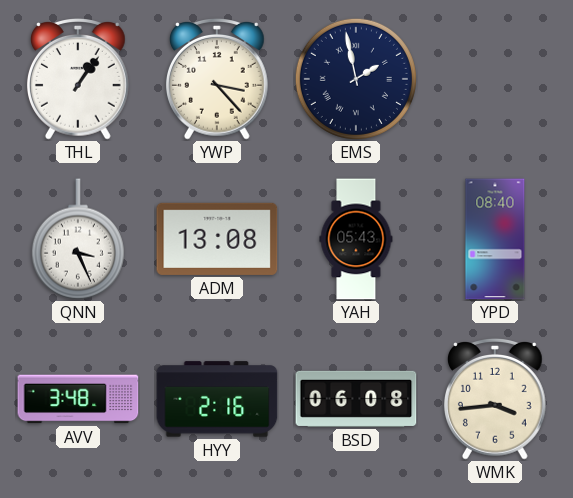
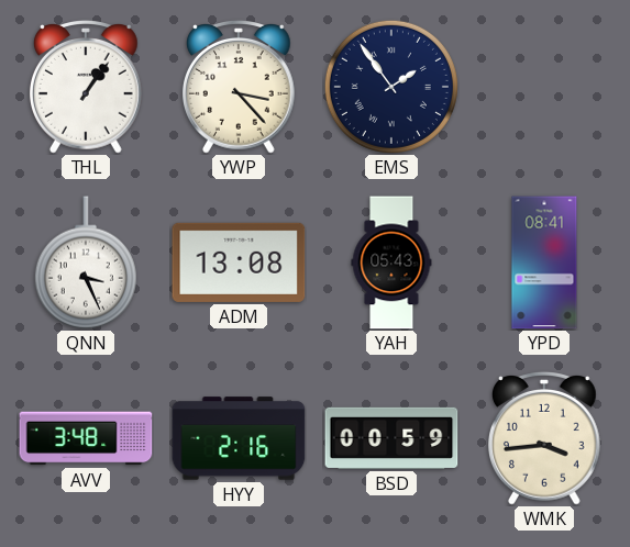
EMS: 1:58 -> 1:54
YPD: 08:40 -> 08:41
BSD: 06:08 -> 00:59
